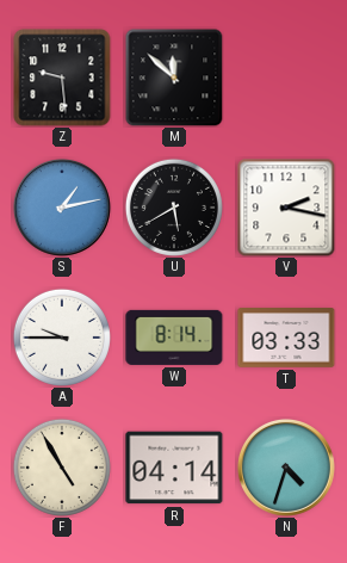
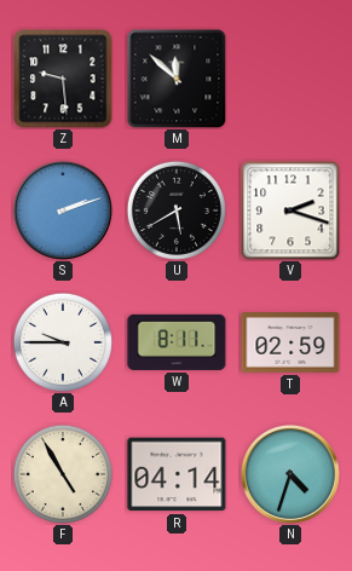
S: 1:13 -> 2:12
V: 2:17 -> 2:18
W: 8:14 -> 8:11
T: 03:33 -> 02:59
